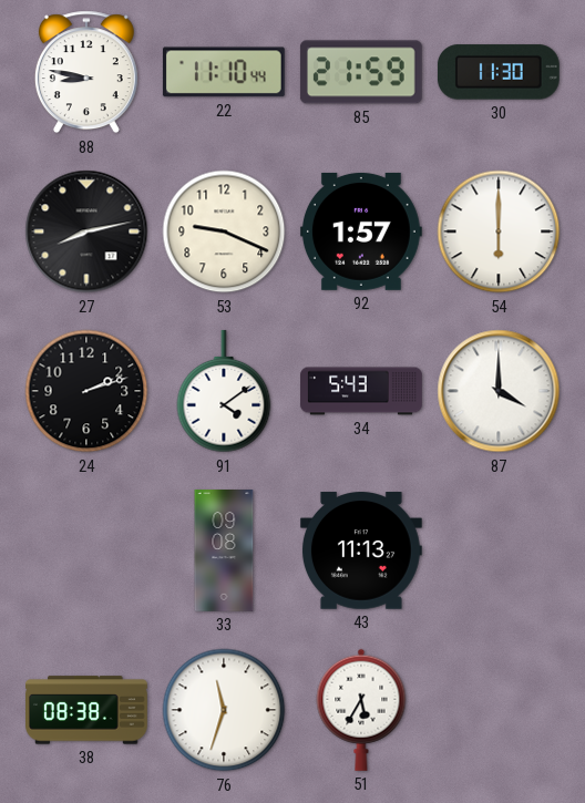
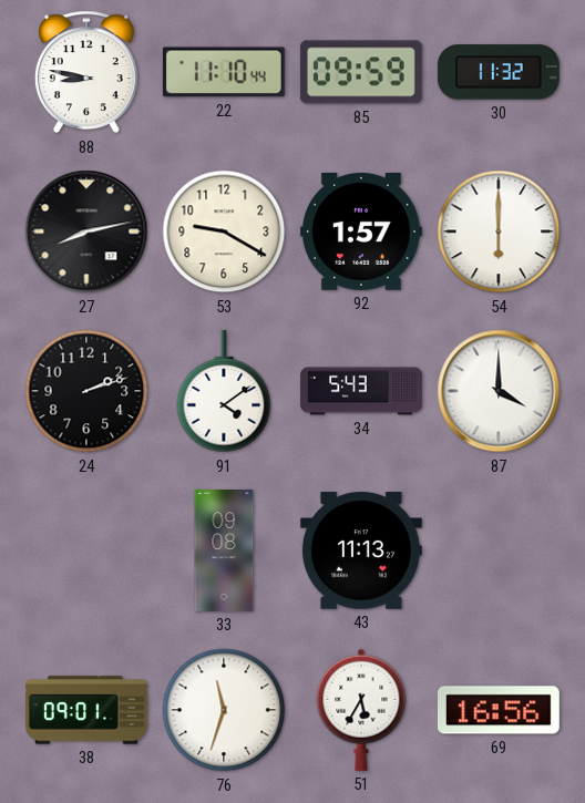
85: 21:59 -> 09:59
30: 11:30 -> 11:32
53: 9:19 -> 9:20
38: 08:38 -> 09:01
69: none -> 16:56
